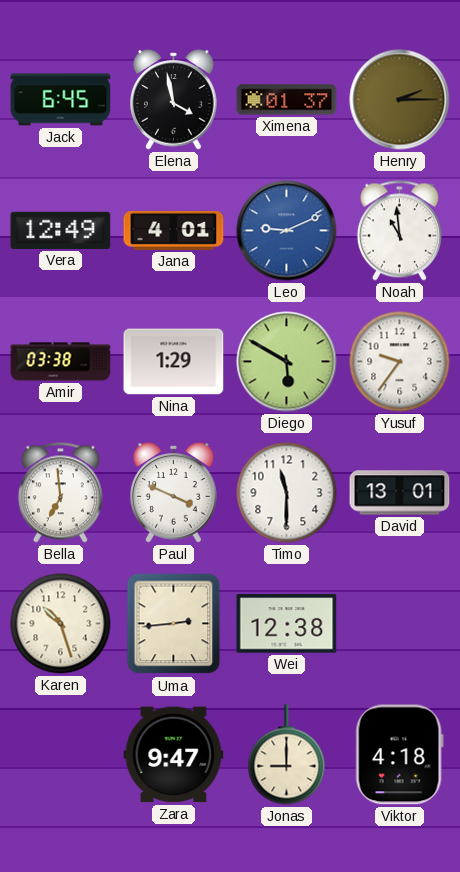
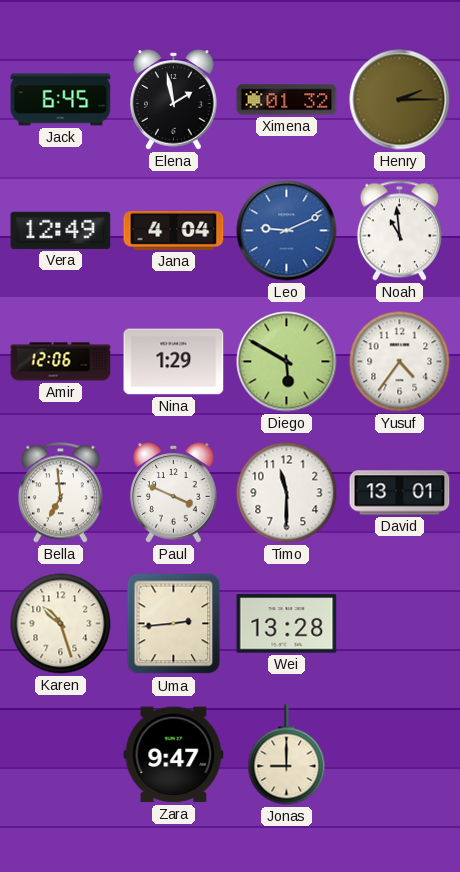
Elena: 3:58 -> 1:58
Ximena: 01:37 -> 01:32
Jana: 4:01 -> 4:04
Amir: 03:38 -> 12:06
Yusuf: 9:36 -> 4:36
Wei: 12:38 -> 13:28
Viktor: 4:18 -> none
